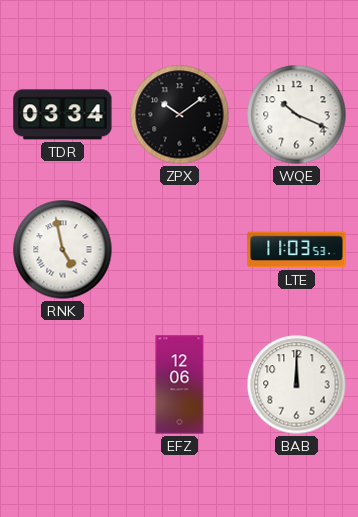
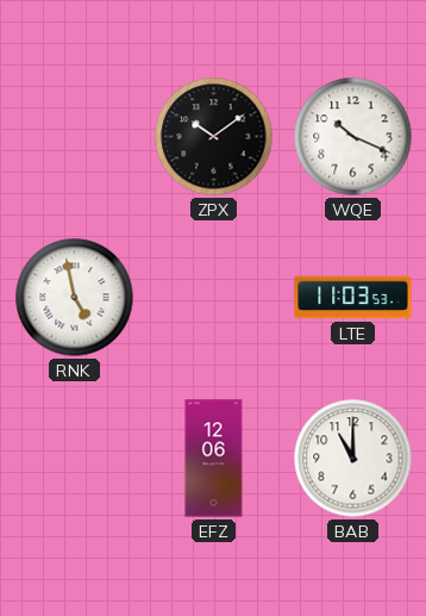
TDR: 03:34 -> none
BAB: 12:00 -> 11:00
